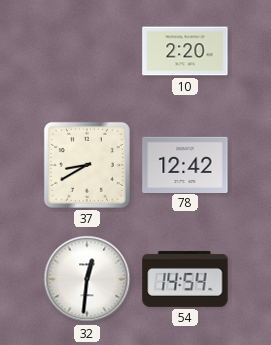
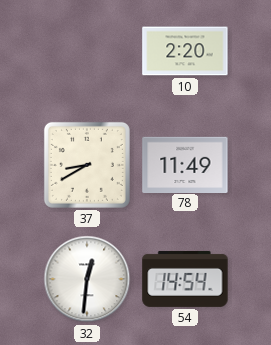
78: 12:42 -> 11:49
